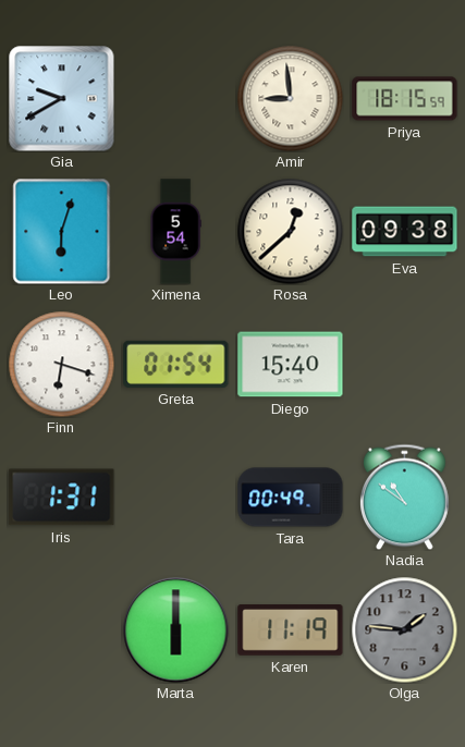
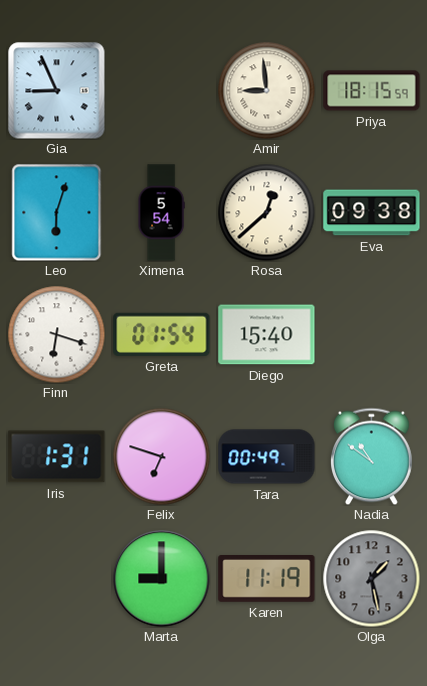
Gia: 9:40 -> 8:56
Felix: none -> 6:48
Marta: 6:00 -> 9:00
Olga: 1:46 -> 1:28
